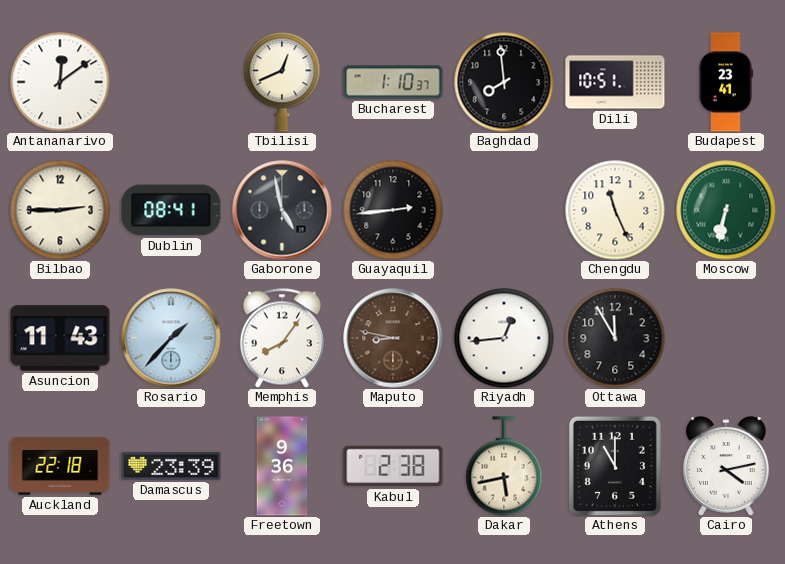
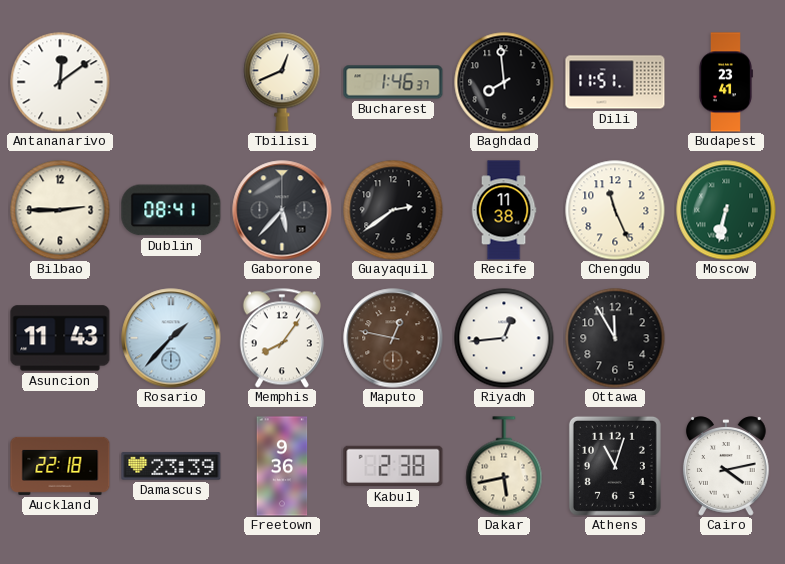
Bucharest: 1:10 -> 1:46
Dili: 10:51 -> 11:51
Gaborone: 4:58 -> 5:37
Guayaquil: 2:44 -> 2:39
Recife: none -> 11:38
Maputo: 8:47 -> 12:47
Athens: 11:00 -> 11:03
